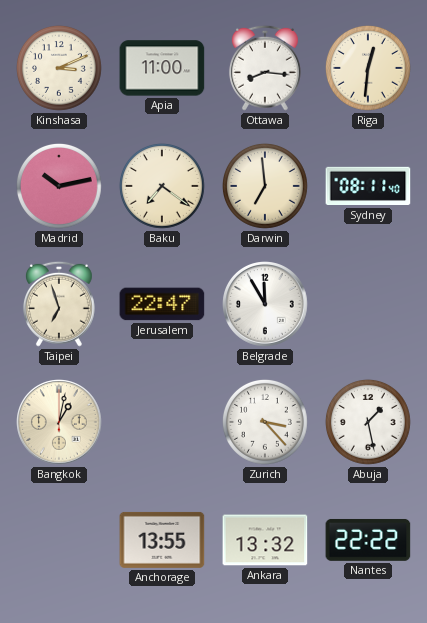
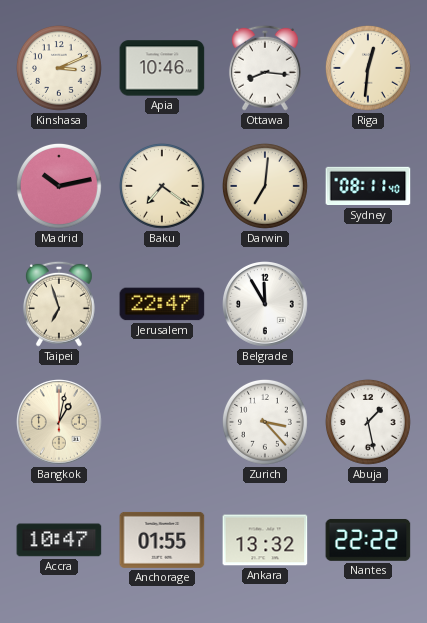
Apia: 11:00 -> 10:46
Darwin: 6:59 -> 7:01
Accra: none -> 10:47
Anchorage: 13:55 -> 01:55
